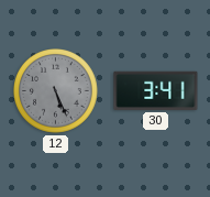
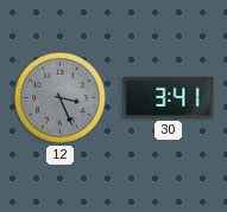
12: 5:26 -> 3:26
